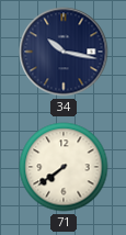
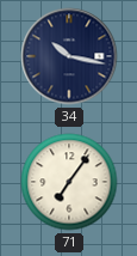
71: 7:39 -> 7:06
